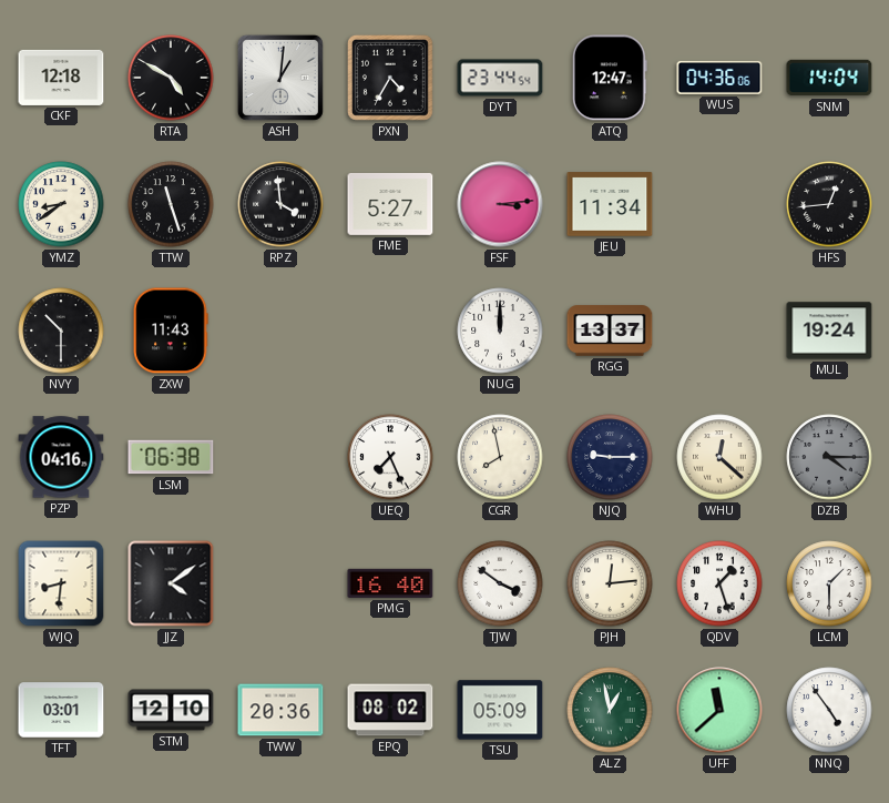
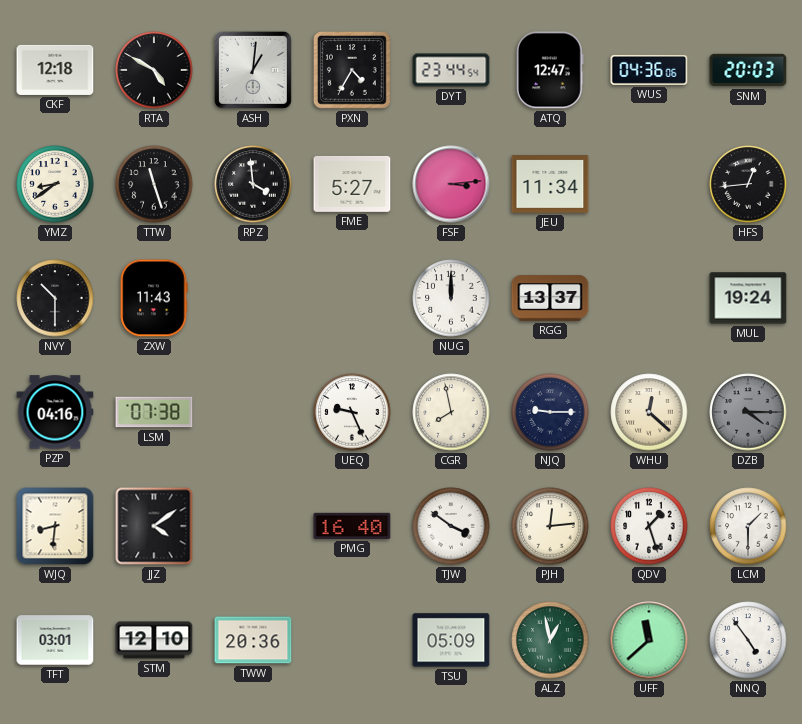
SNM: 14:04 -> 20:03
LSM: 06:38 -> 07:38
UEQ: 7:26 -> 9:26
EPQ: 08:02 -> none
